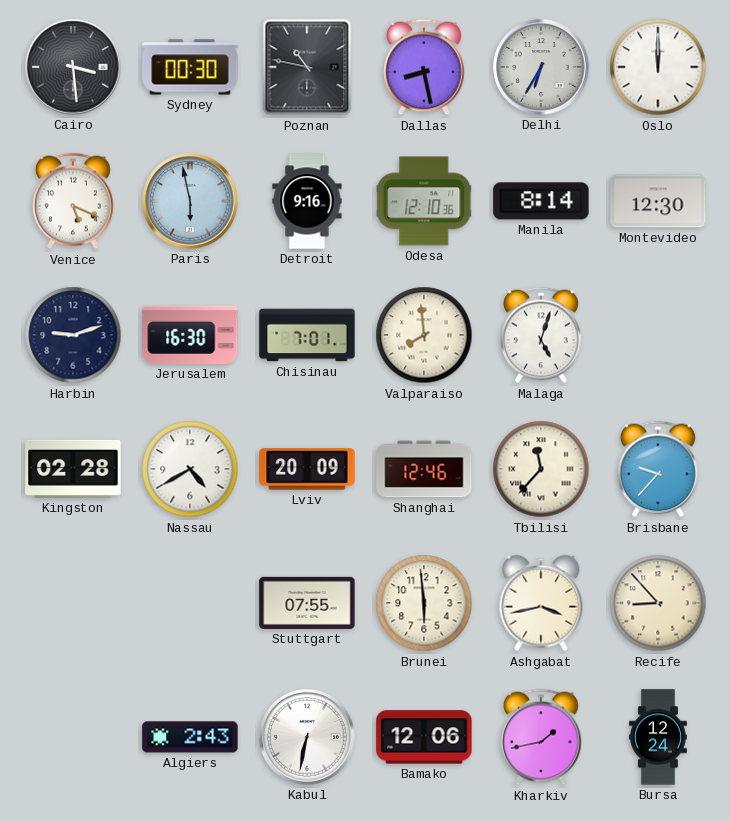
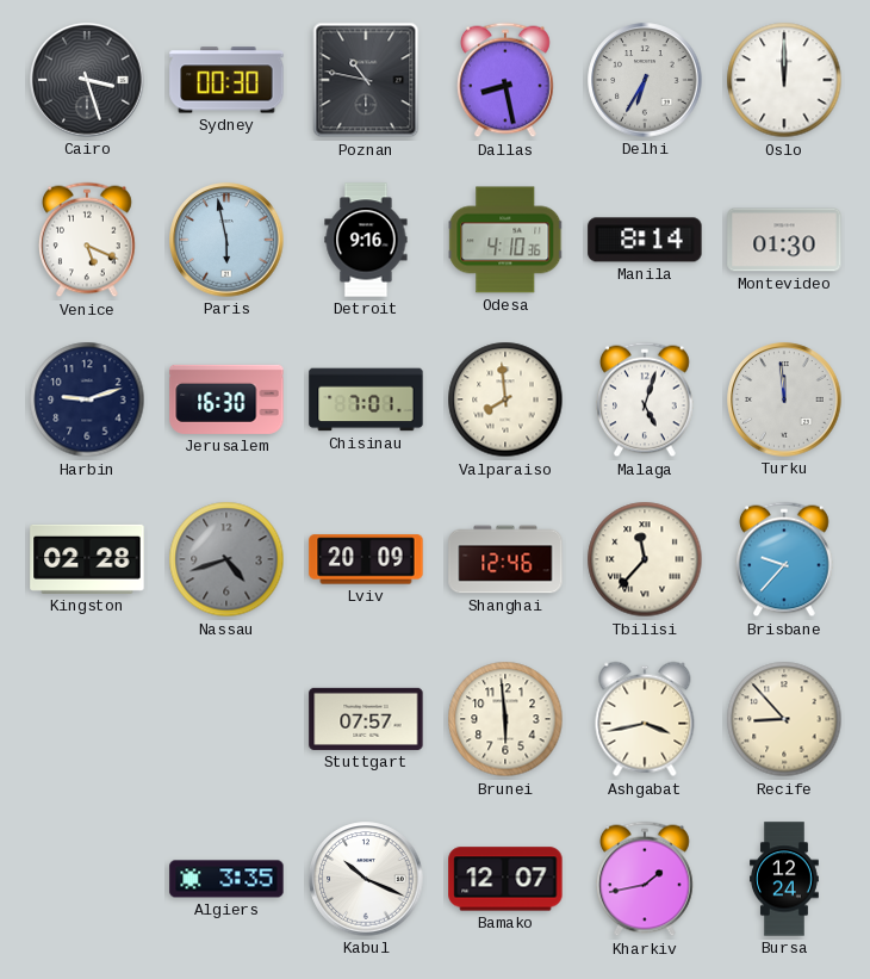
Cairo: 3:29 -> 3:27
Odesa: 12:10 -> 4:10
Montevideo: 12:30 -> 01:30
Turku: none -> 11:59
Nassau: 4:40 -> 4:42
Nassau dial: white -> grey
Stuttgart: 07:55 -> 07:57
Algiers: 2:43 -> 3:35
Kabul: 6:32 -> 10:19
Bamako: 12:06 -> 12:07
